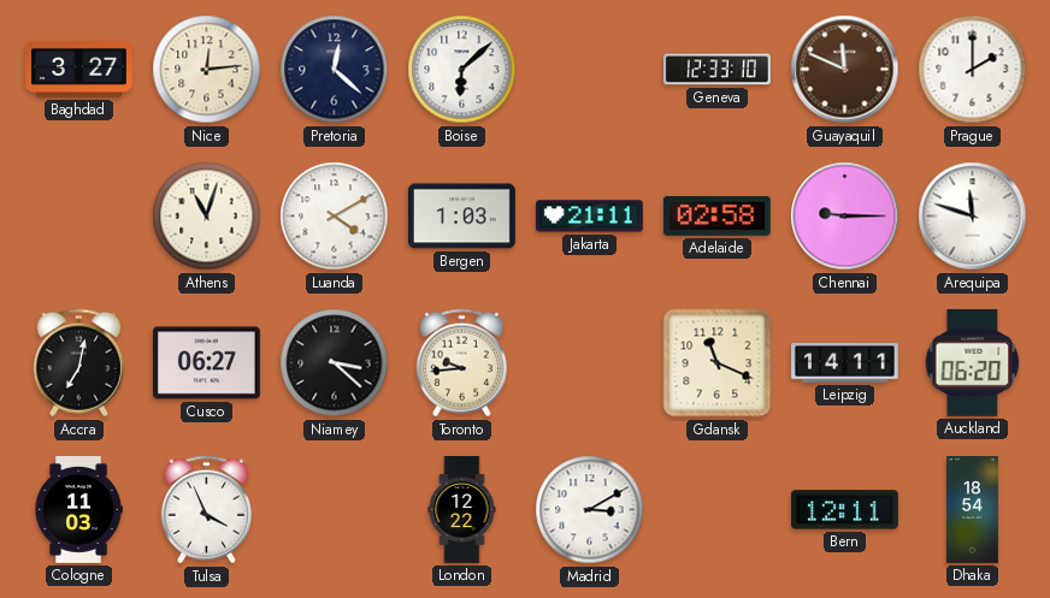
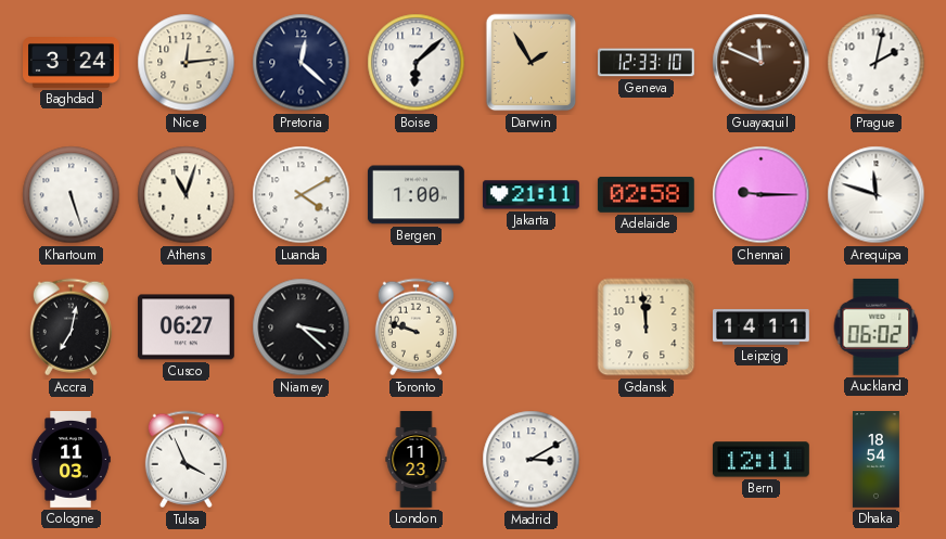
Baghdad: 3:27 -> 3:24
Darwin: none -> 1:55
Prague: 2:00 -> 2:02
Khartoum: none -> 5:27
Bergen: 1:03 -> 1:00
Toronto: 9:44 -> 9:48
Gdansk: 11:19 -> 11:59
Auckland: 06:20 -> 06:02
London: 12:22 -> 11:23
